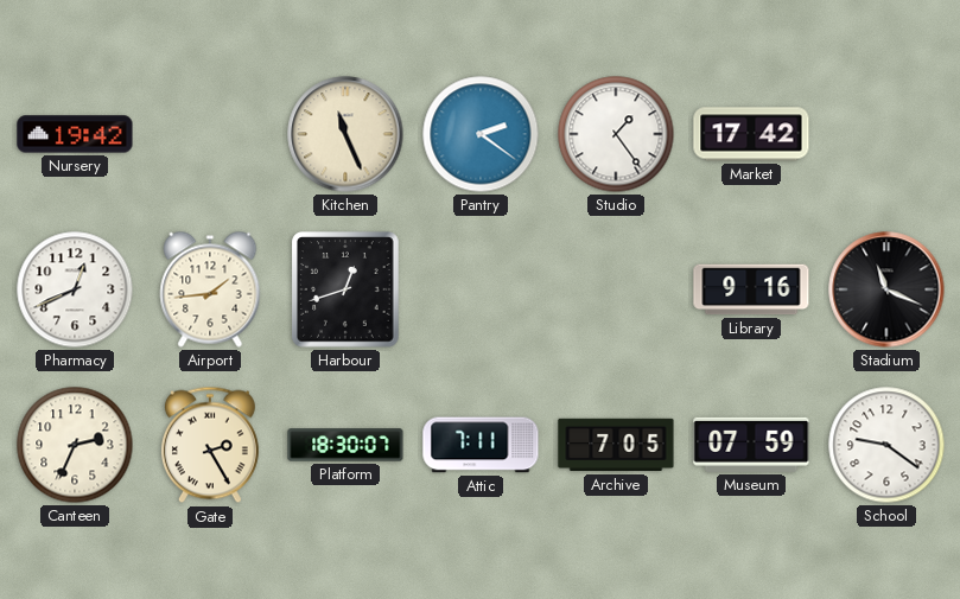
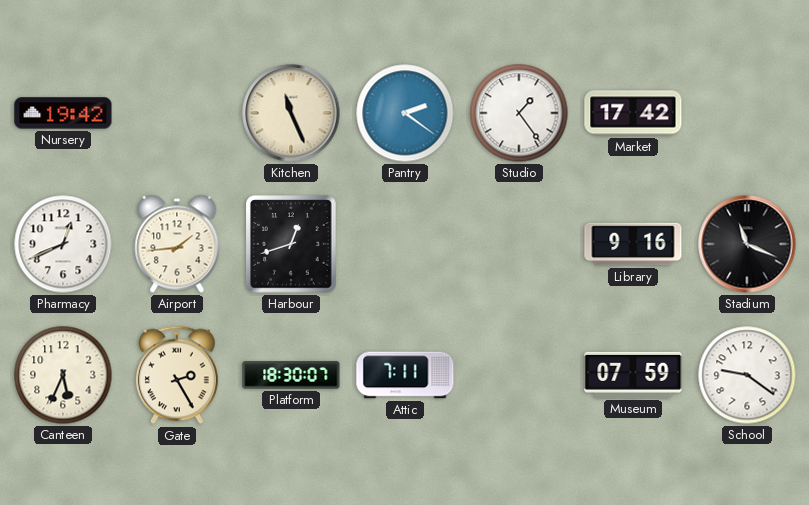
Canteen: 2:34 -> 5:34
Archive: 7:05 -> none
